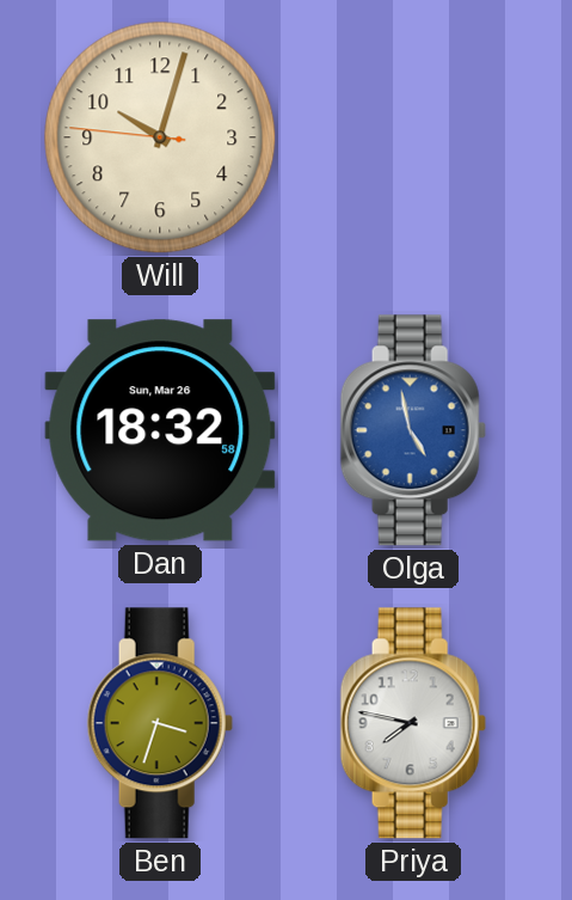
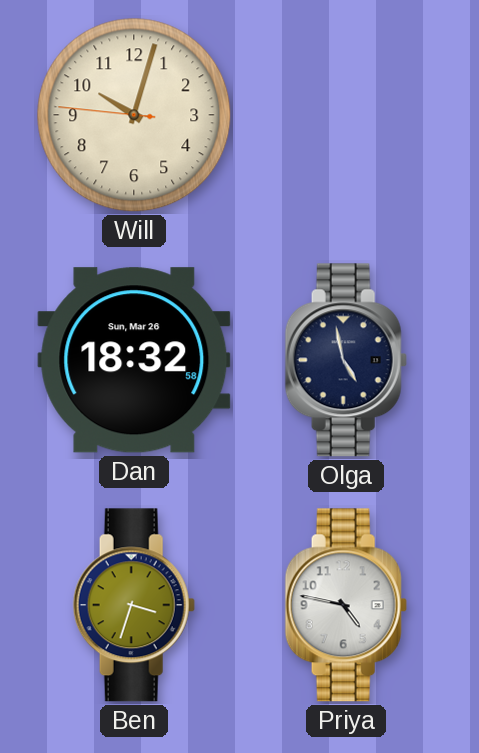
Olga dial: blue -> navy
Priya: 7:47 -> 4:47
